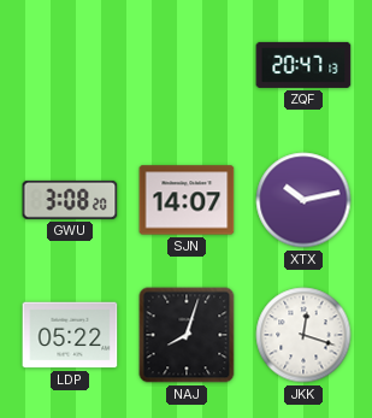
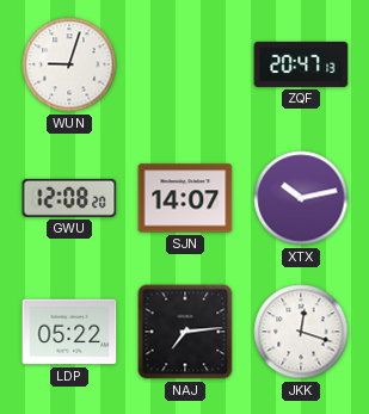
WUN: none -> 9:03
GWU: 3:08 -> 12:08
NAJ: 8:03 -> 7:14
